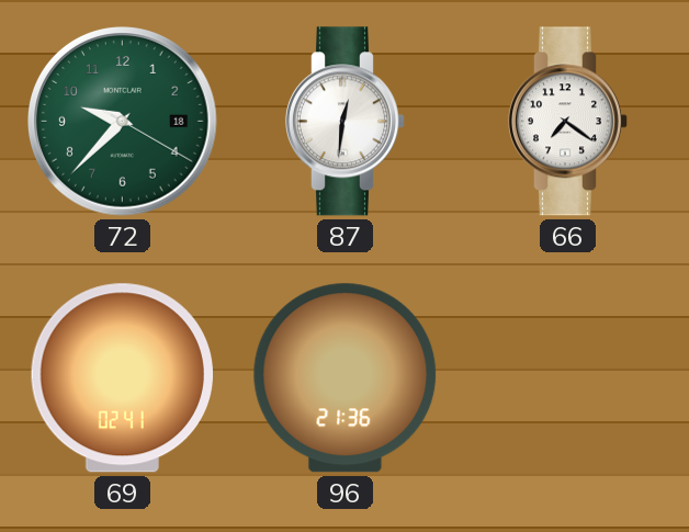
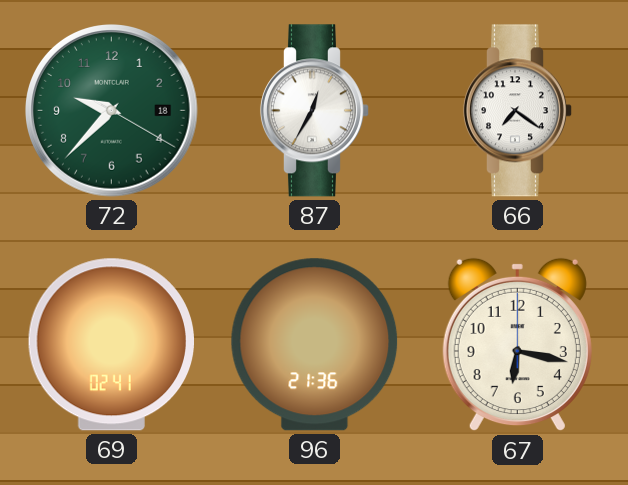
87: 12:31 -> 12:35
67: none -> 6:17
